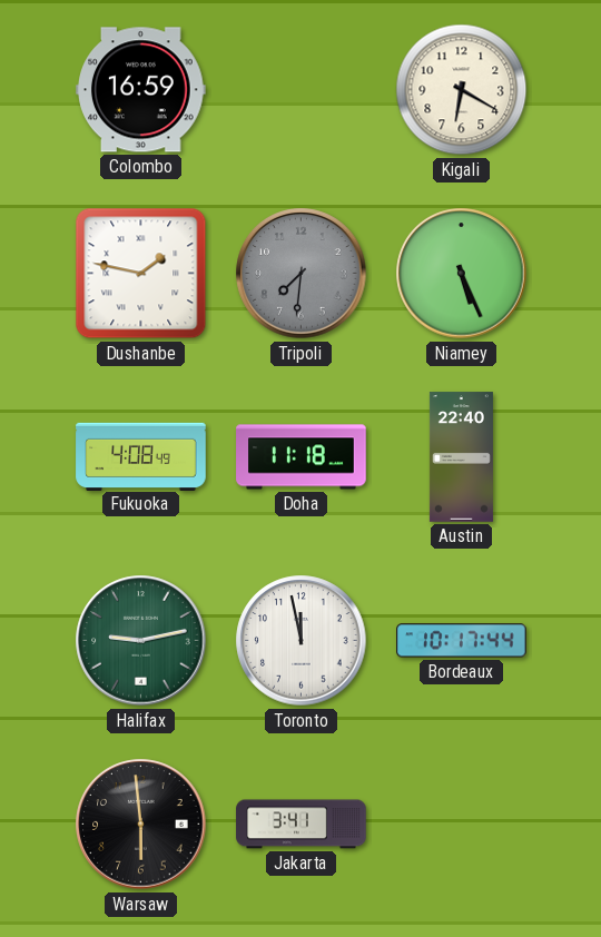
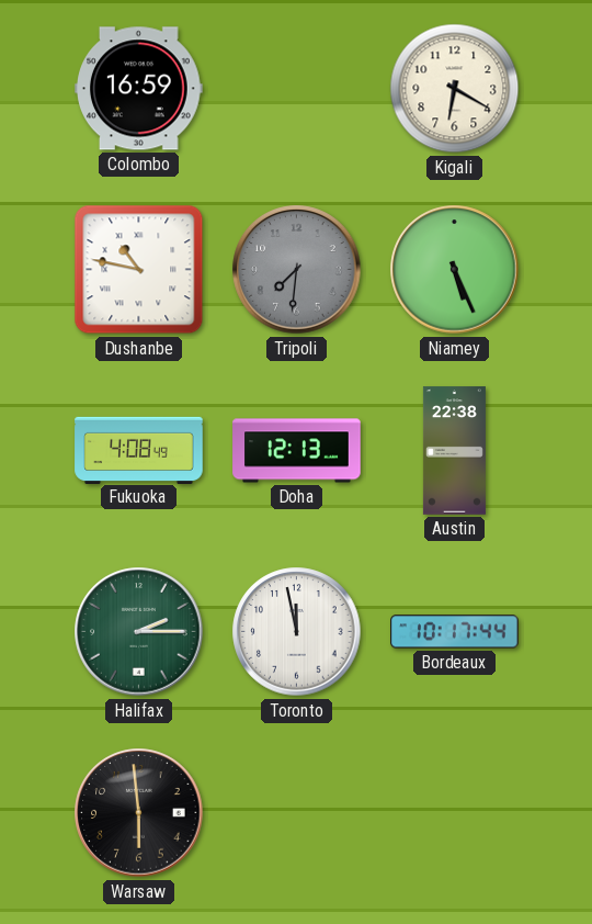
Dushanbe: 1:47 -> 10:47
Doha: 11:18 -> 12:13
Austin: 22:40 -> 22:38
Halifax: 9:13 -> 2:15
Jakarta: 3:41 -> none
